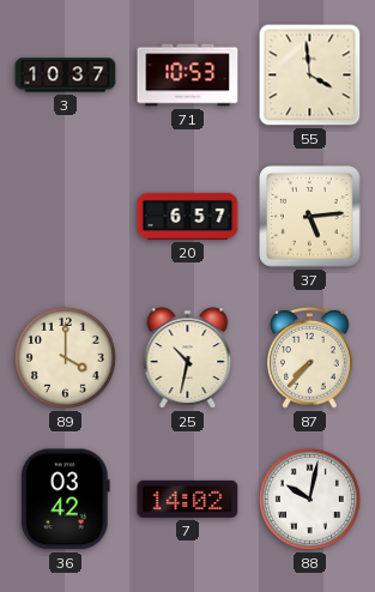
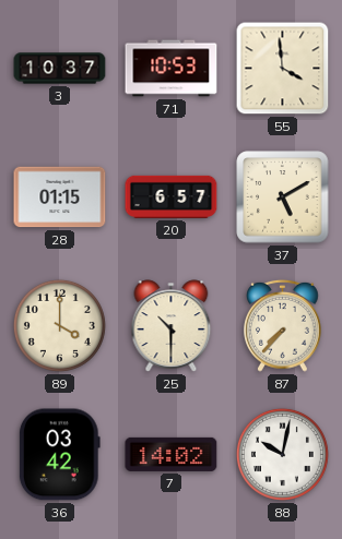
28: none -> 01:15
37: 5:14 -> 5:10
25: 10:32 -> 10:30
